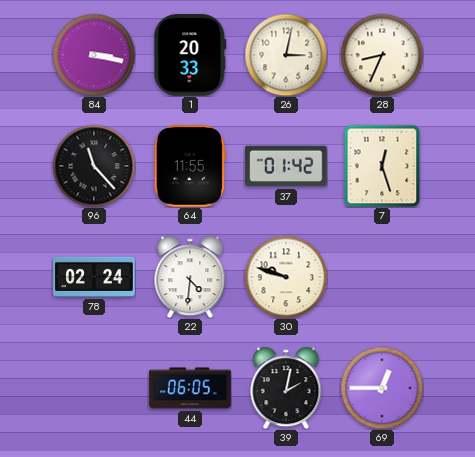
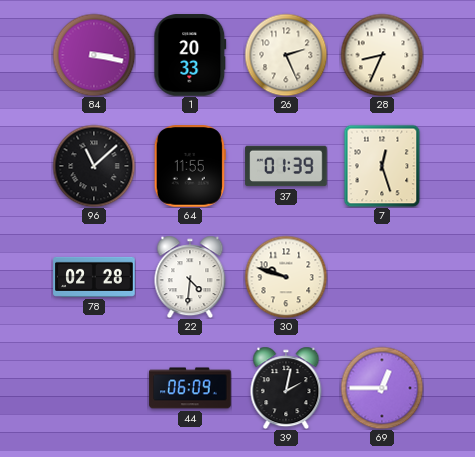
26: 3:02 -> 2:26
96: 11:23 -> 11:08
37: 01:42 -> 01:39
78: 02:24 -> 02:28
44: 06:05 -> 06:09
